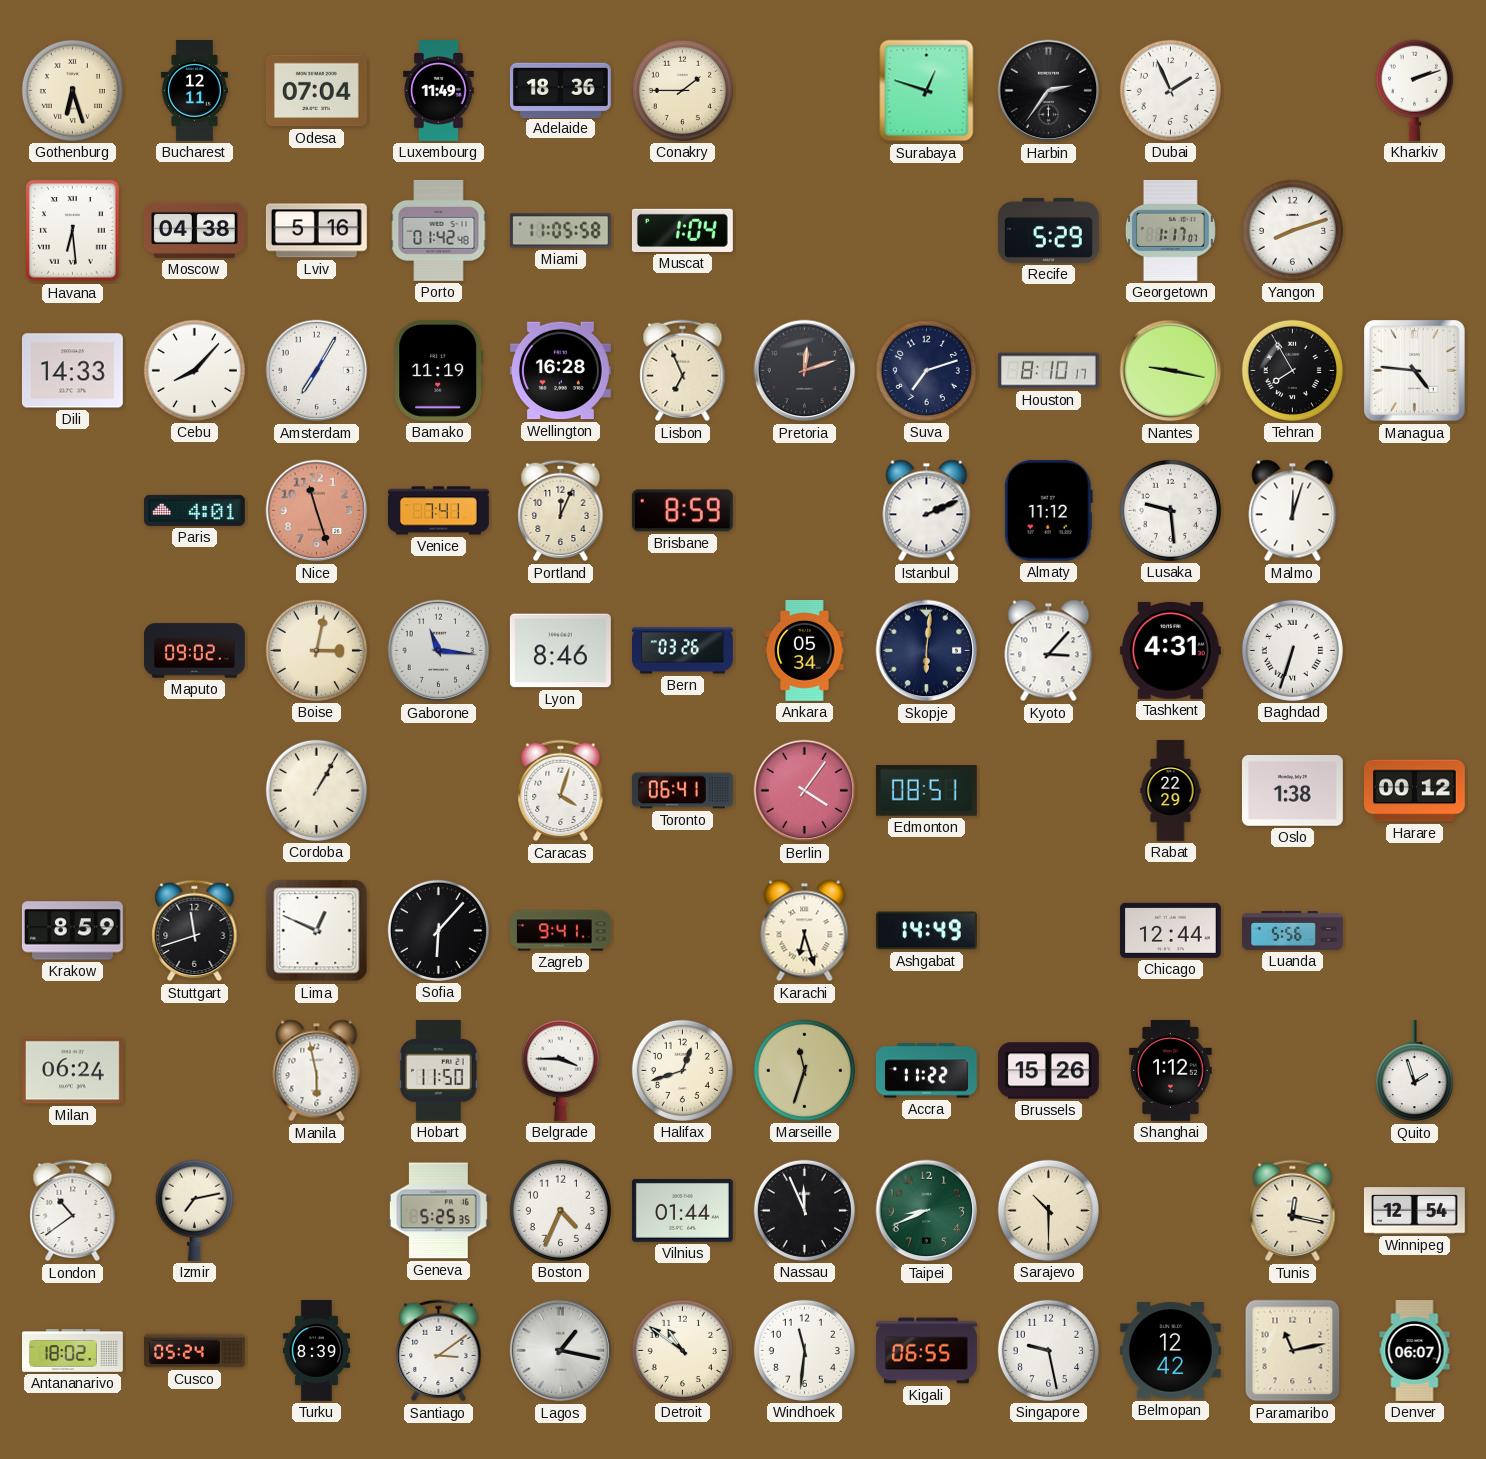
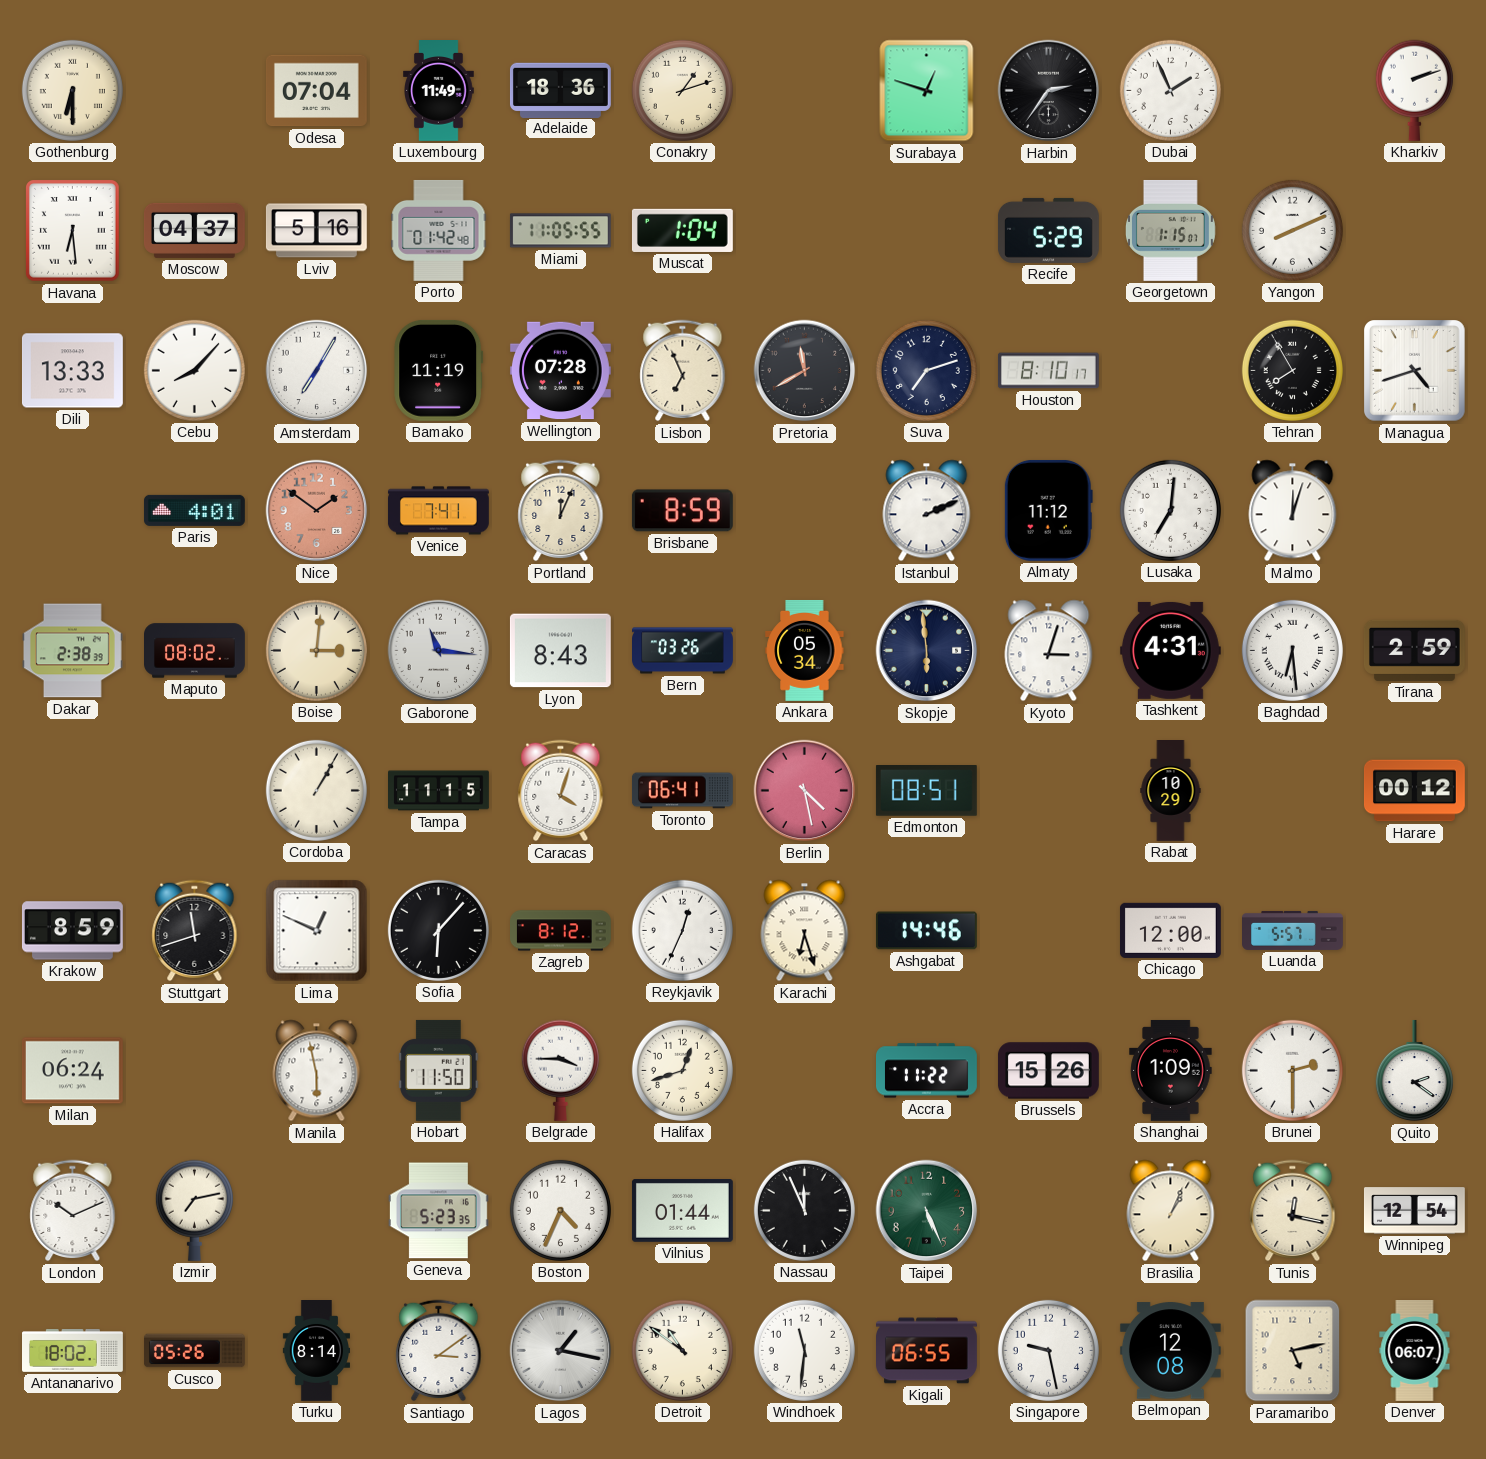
Gothenburg: 6:27 -> 6:30
Bucharest: 12:11 -> none
Conakry: 1:45 -> 1:12
Moscow: 04:38 -> 04:37
Miami: 11:05:58 -> 11:05:55
Georgetown: 1:17 -> 1:15
Yangon: 8:12 -> 8:11
Dili: 14:33 -> 13:33
Wellington: 16:28 -> 07:28
Pretoria: 12:12 -> 11:40
Nantes: 9:17 -> none
Managua: 4:46 -> 4:42
Nice: 11:27 -> 1:51
Lusaka: 9:29 -> 7:01
Dakar: none -> 2:38
Maputo: 09:02 -> 08:02
Boise: 3:02 -> 3:01
Lyon: 8:46 -> 8:43
Skopje: 6:01 -> 5:59
Kyoto: 3:07 -> 3:03
Baghdad: 6:33 -> 6:29
Tirana: none -> 2:59
Tampa: none -> 11:15
Berlin: 4:06 -> 4:28
Rabat: 22:29 -> 10:29
Oslo: 1:38 -> none
Zagreb: 9:41 -> 8:12
Reykjavik: none -> 12:34
Ashgabat: 14:49 -> 14:46
Chicago: 12:44 -> 12:00
Luanda: 5:56 -> 5:57
Marseille: 11:33 -> none
Shanghai: 1:12 -> 1:09
Brunei: none -> 2:30
Quito: 1:57 -> 2:21
London: 10:39 -> 10:11
Geneva: 5:25 -> 5:23
Taipei: 8:41 -> 5:26
Sarajevo: 10:30 -> none
Brasilia: none -> 1:04
Cusco: 05:24 -> 05:26
Turku: 8:39 -> 8:14
Belmopan: 12:42 -> 12:08
Paramaribo: 11:13 -> 5:13
